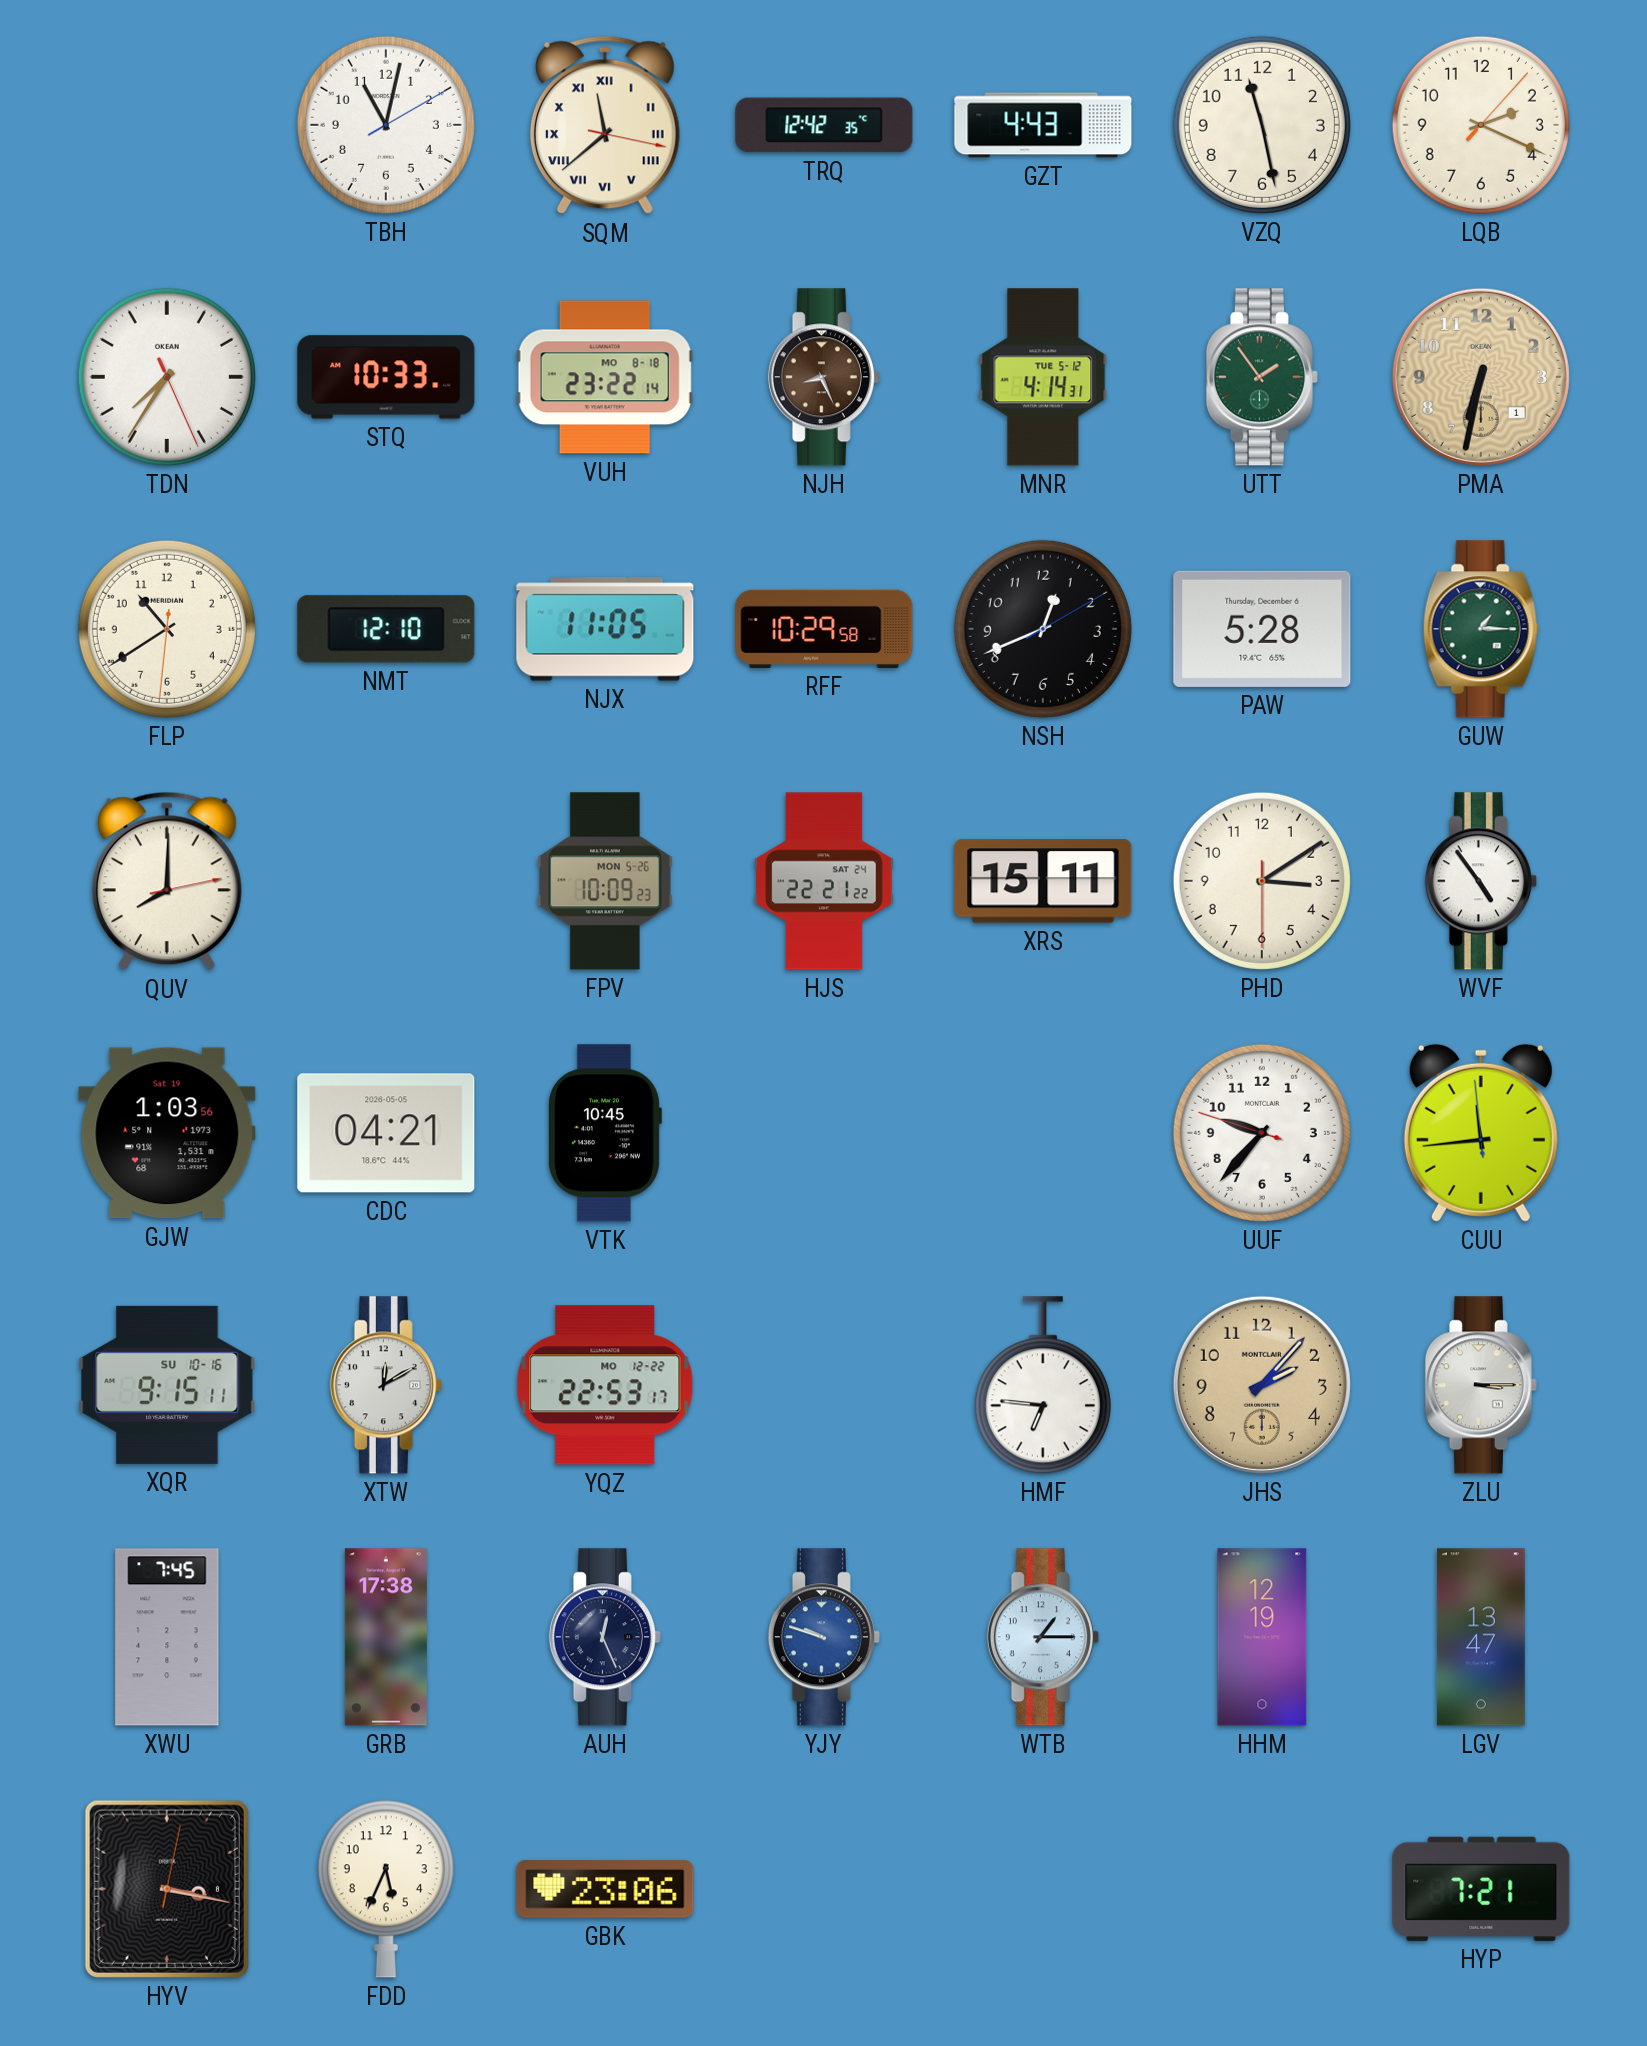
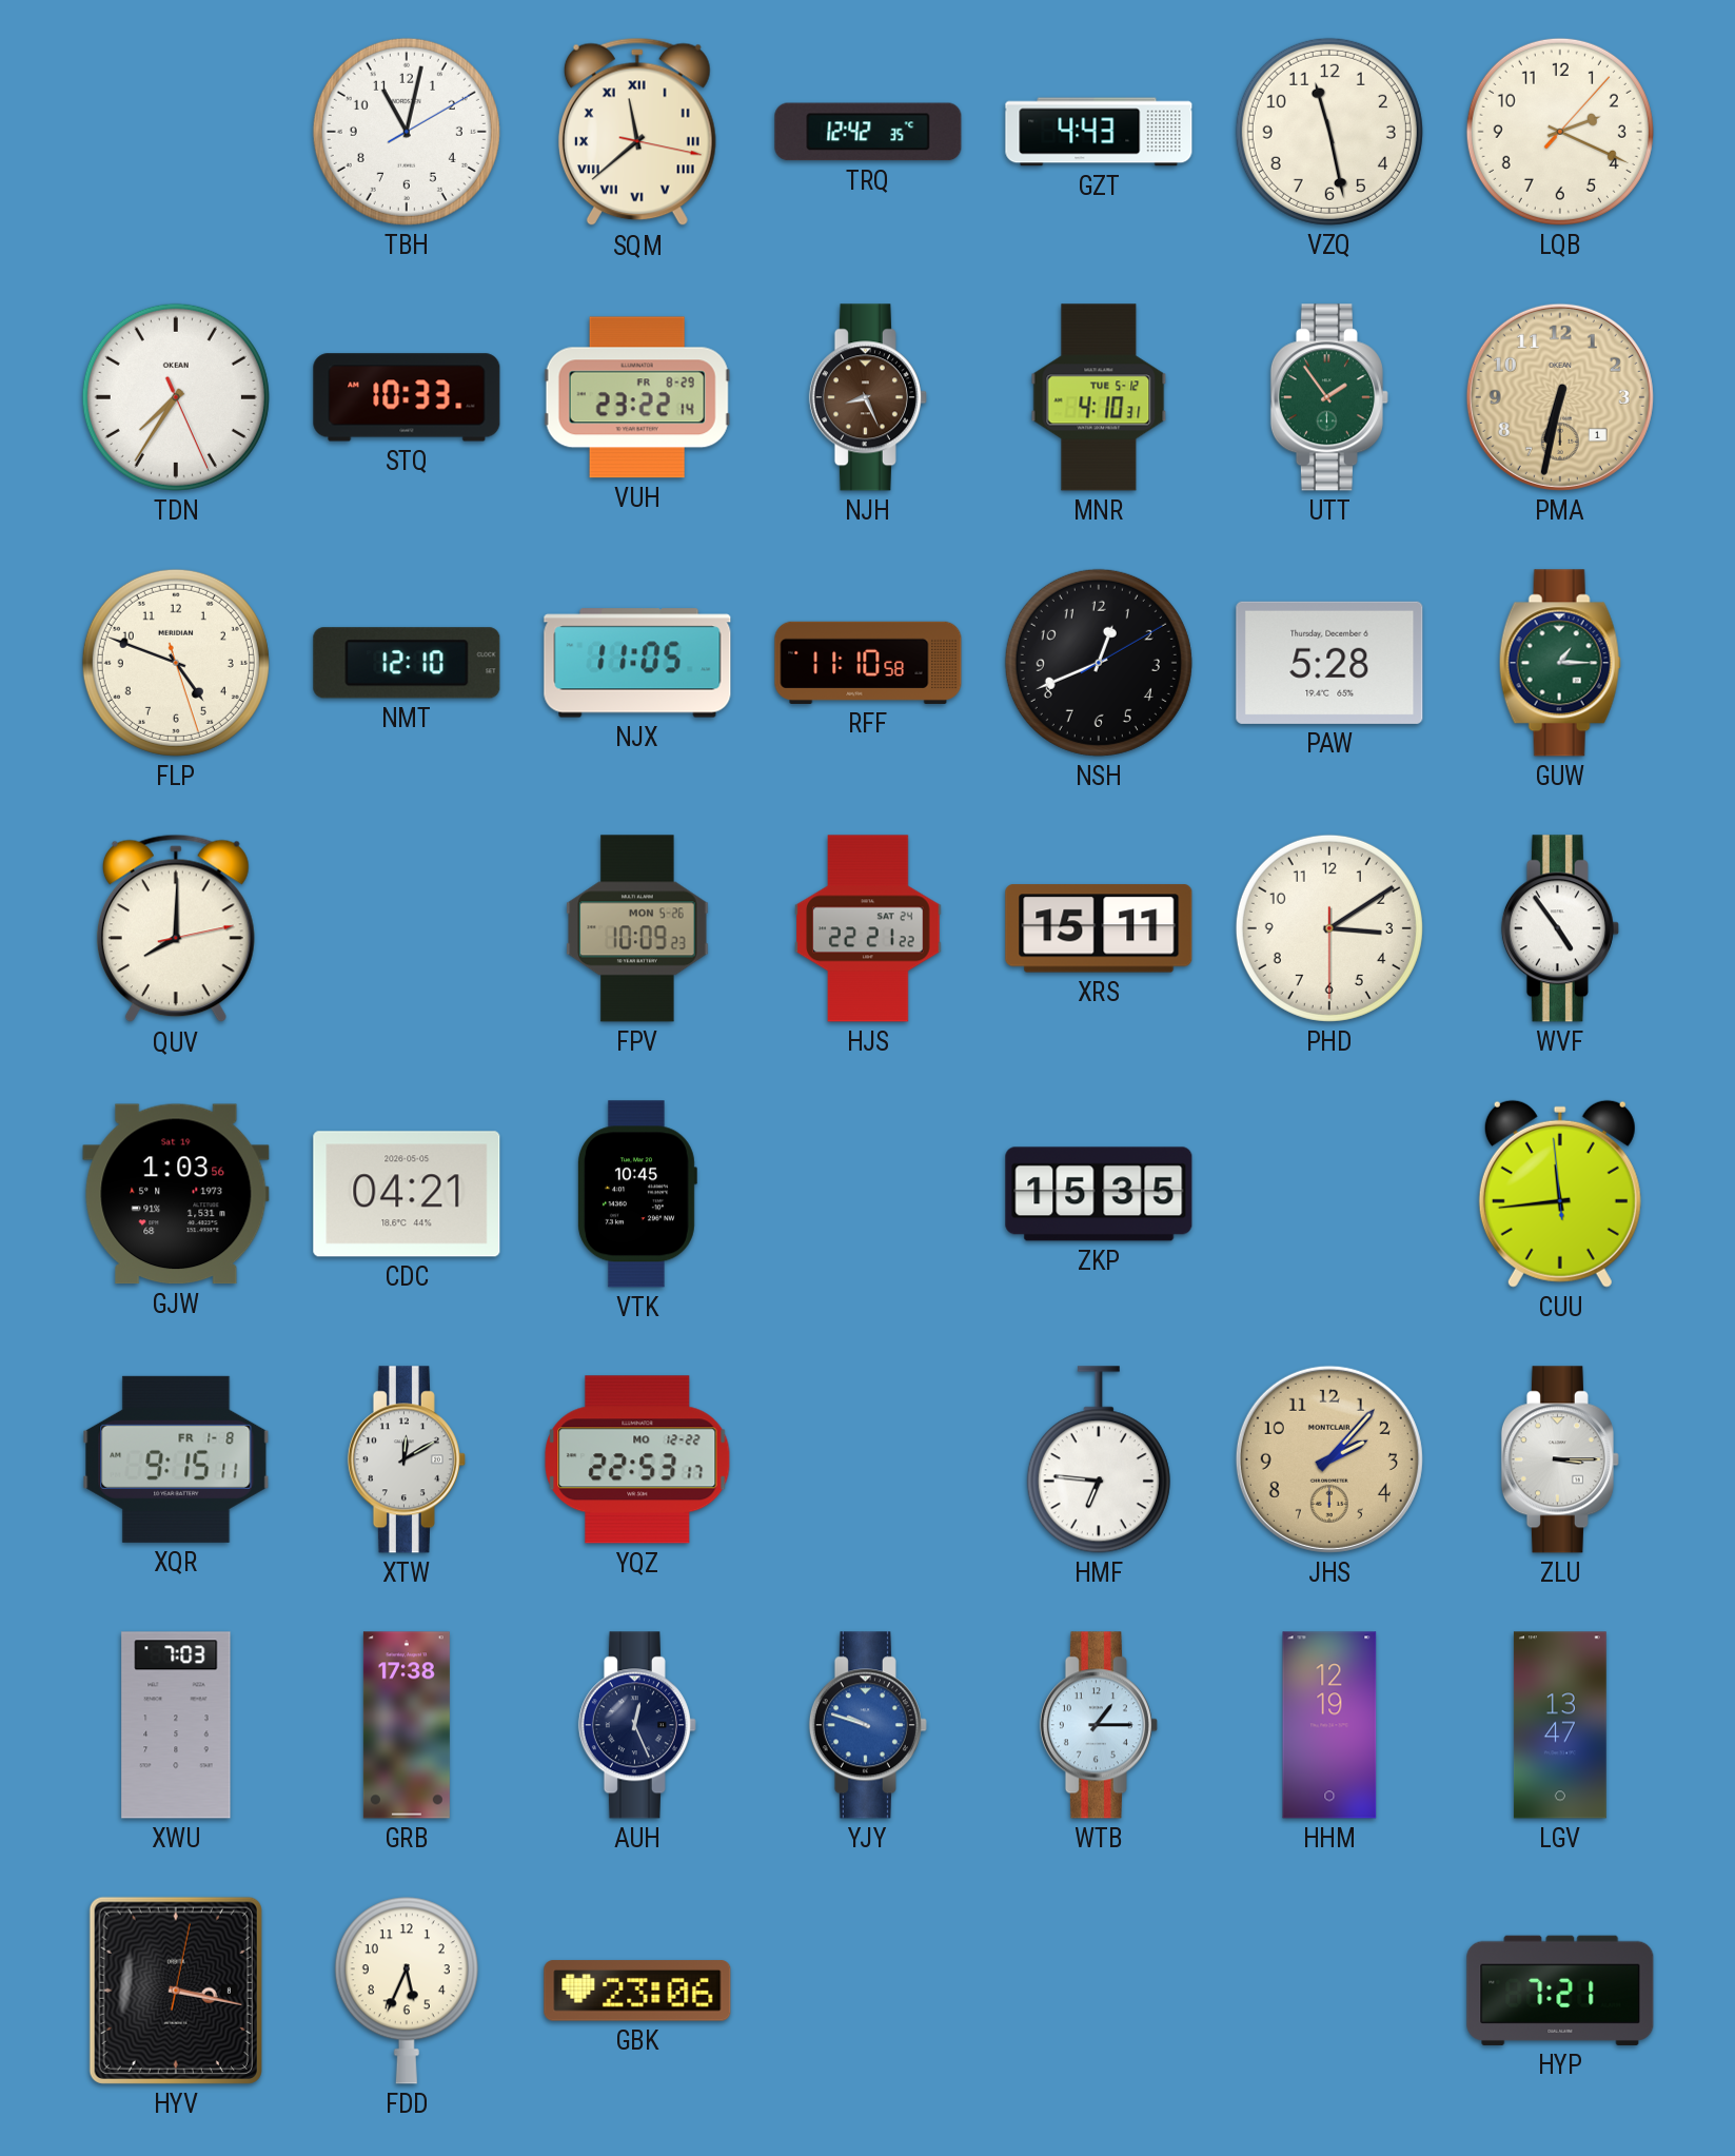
VUH date: MO 8-18 -> FR 8-29
MNR: 4:14 -> 4:10
FLP: 10:39 -> 4:48
RFF: 10:29 -> 11:10
ZKP: none -> 15:35
UUF: 9:36 -> none
XQR date: SU 10-16 -> FR 1-8
XWU: 7:45 -> 7:03
